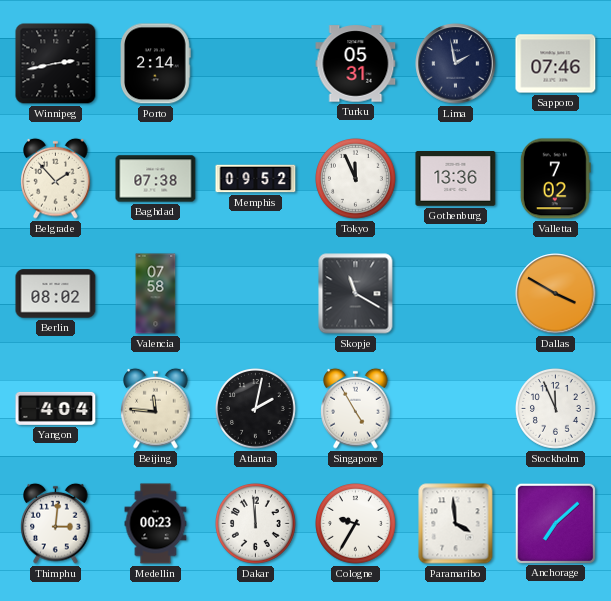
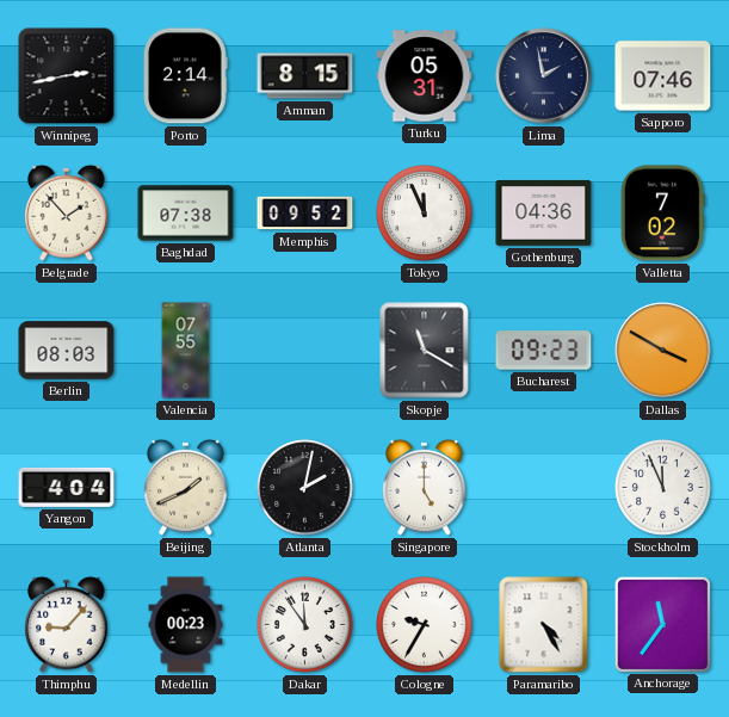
Amman: none -> 8:15
Gothenburg: 13:36 -> 04:36
Berlin: 08:02 -> 08:03
Valencia: 07:58 -> 07:55
Bucharest: none -> 09:23
Beijing: 11:46 -> 1:41
Singapore: 4:55 -> 5:00
Thimphu: 3:01 -> 9:07
Dakar: 11:59 -> 11:54
Paramaribo: 3:59 -> 4:25
Anchorage: 7:08 -> 11:36
